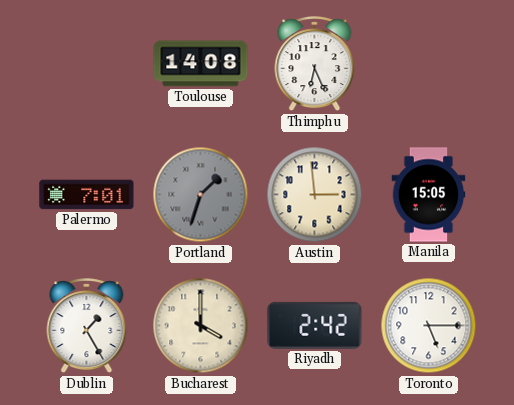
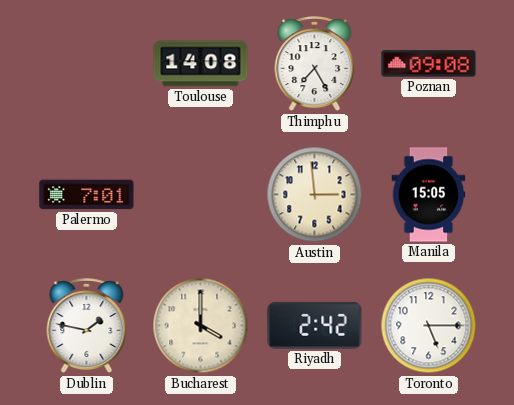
Thimphu: 6:26 -> 7:25
Poznan: none -> 09:08
Portland: 1:33 -> none
Dublin: 1:25 -> 1:47
